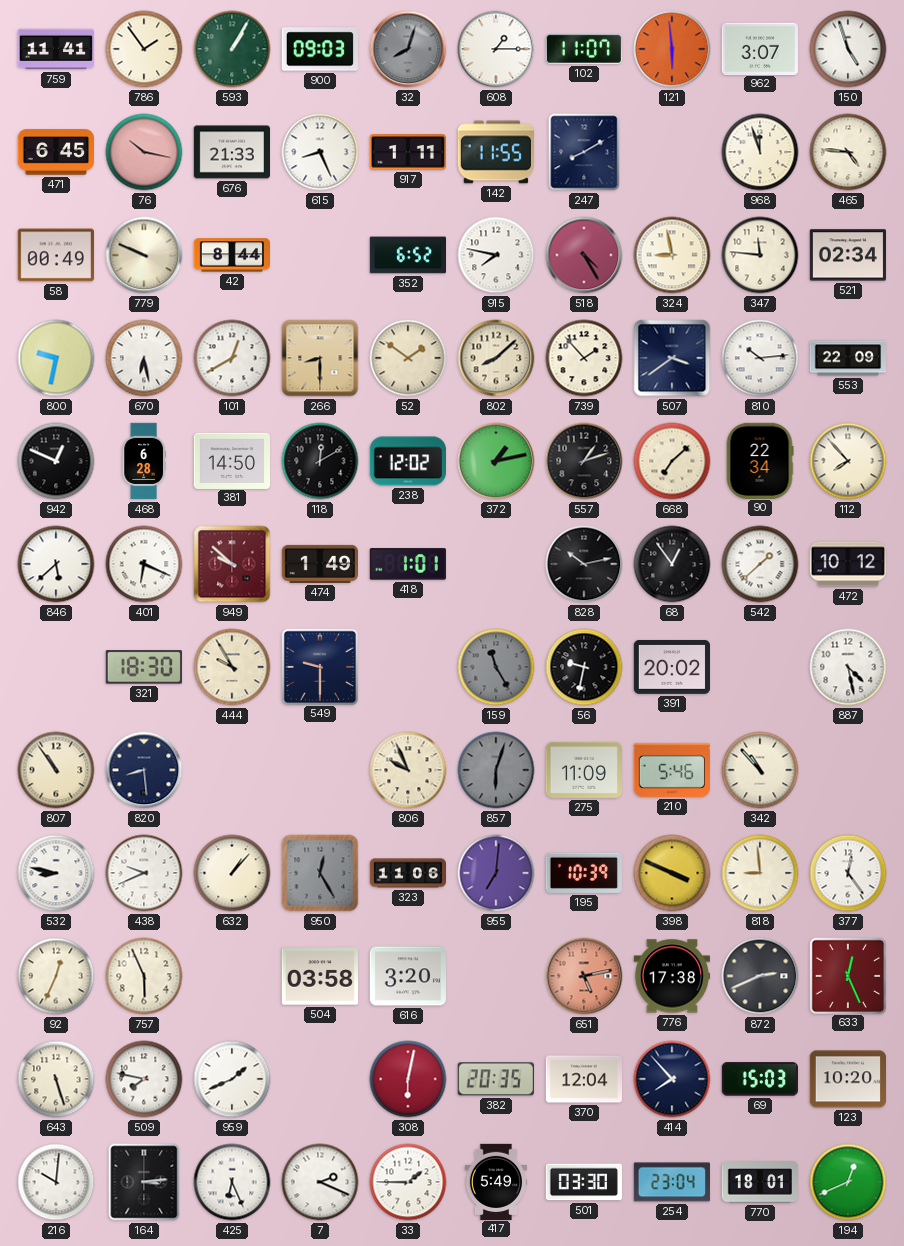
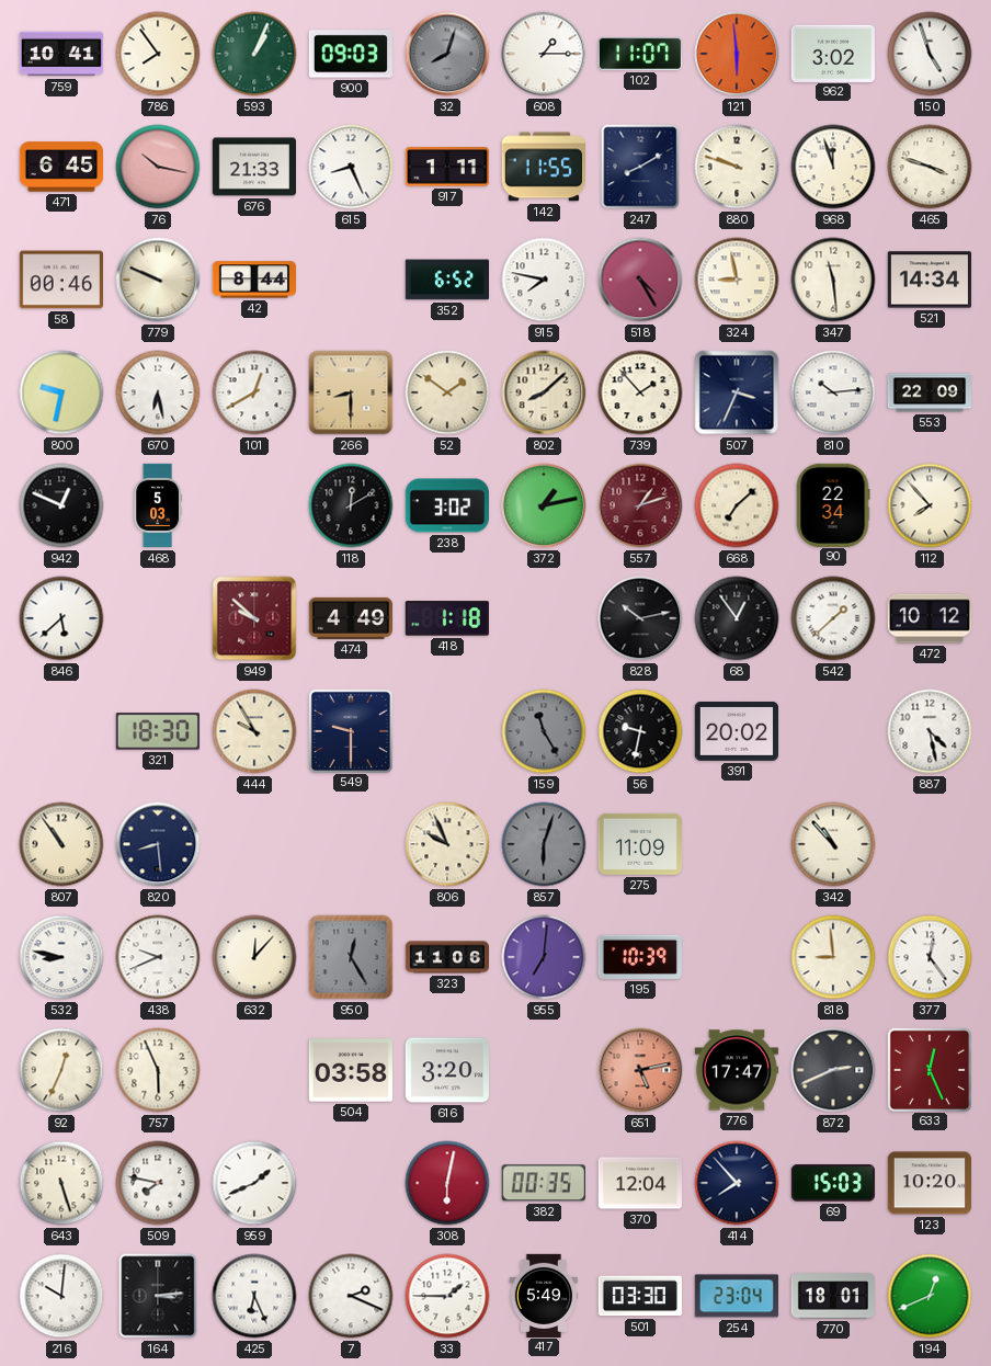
759: 11:41 -> 10:41
786: 1:54 -> 7:54
593: 1:05 -> 1:04
962: 3:07 -> 3:02
880: none -> 9:48
465: 4:46 -> 3:48
58: 00:49 -> 00:46
347: 11:46 -> 11:29
521: 02:34 -> 14:34
507: 3:39 -> 3:34
468: 6:28 -> 5:03
381: 14:50 -> none
238: 12:02 -> 3:02
557 dial: black -> burgundy
401: 6:19 -> none
474: 1:49 -> 4:49
418: 1:01 -> 1:18
210: 5:46 -> none
632: 1:07 -> 12:07
398: 3:49 -> none
776: 17:38 -> 17:47
382: 20:35 -> 00:35
